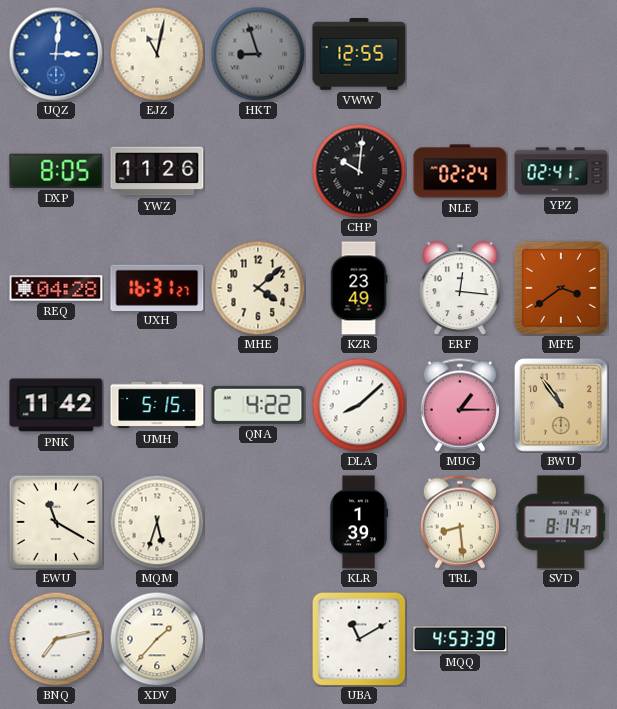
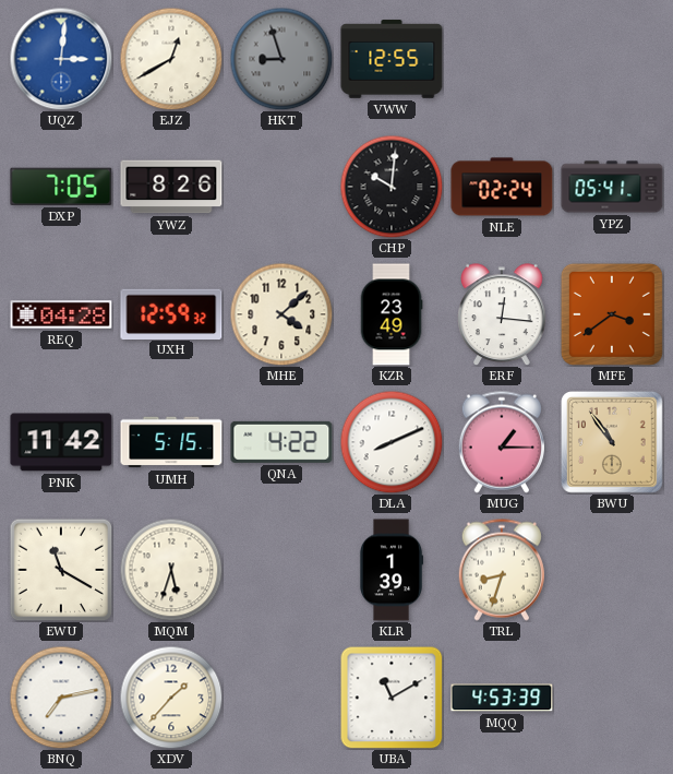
EJZ: 11:02 -> 12:40
DXP: 8:05 -> 7:05
YWZ: 11:26 -> 8:26
YPZ: 02:41 -> 05:41
UXH: 16:31 -> 12:59
DLA: 8:08 -> 8:11
TRL: 8:29 -> 8:33
SVD: 8:14 -> none
